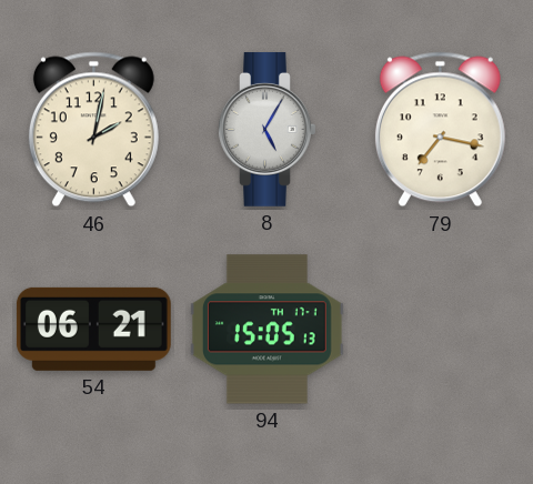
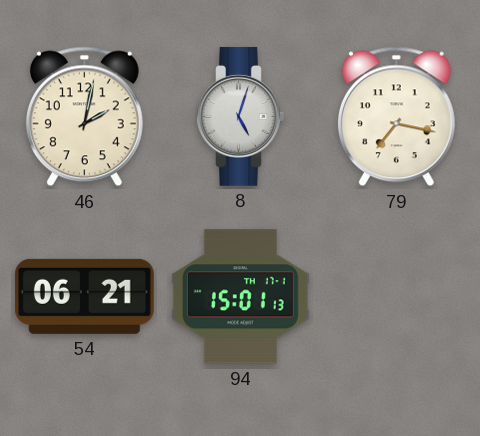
8: 5:05 -> 5:03
94: 15:05 -> 15:01
